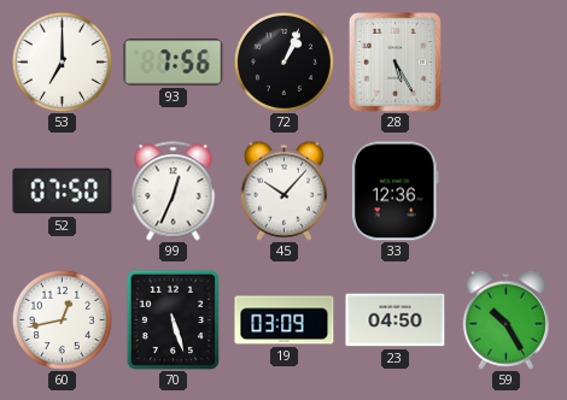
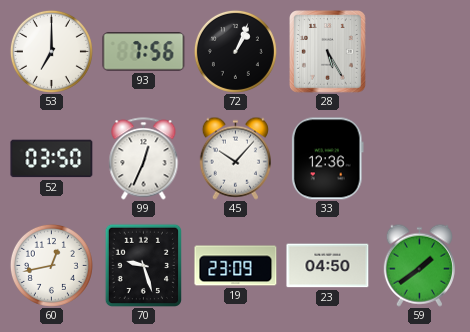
52: 07:50 -> 03:50
70: 5:27 -> 9:27
19: 03:09 -> 23:09
59: 10:25 -> 1:39
